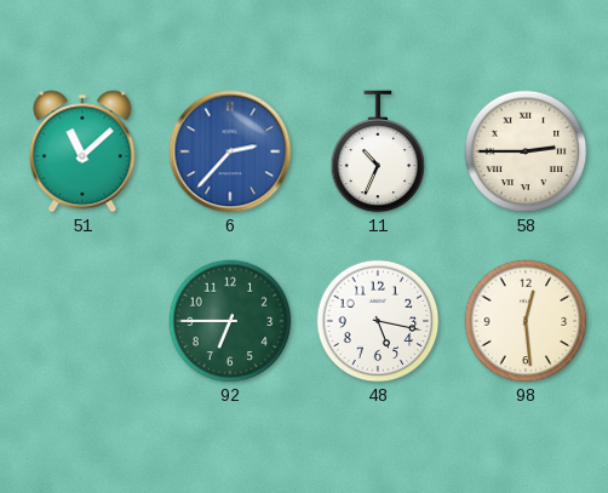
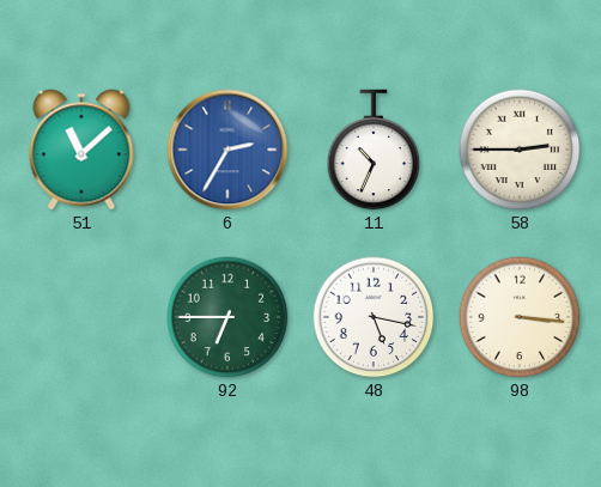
6: 2:37 -> 2:35
98: 12:29 -> 3:16
